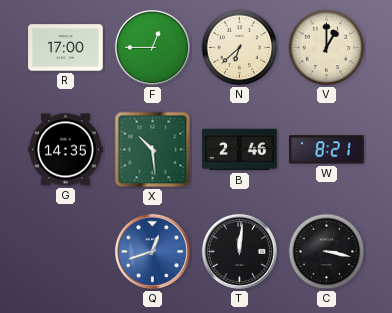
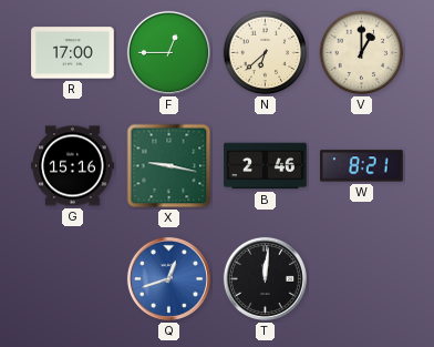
G: 14:35 -> 15:16
X: 10:29 -> 9:17
C: 3:17 -> none
